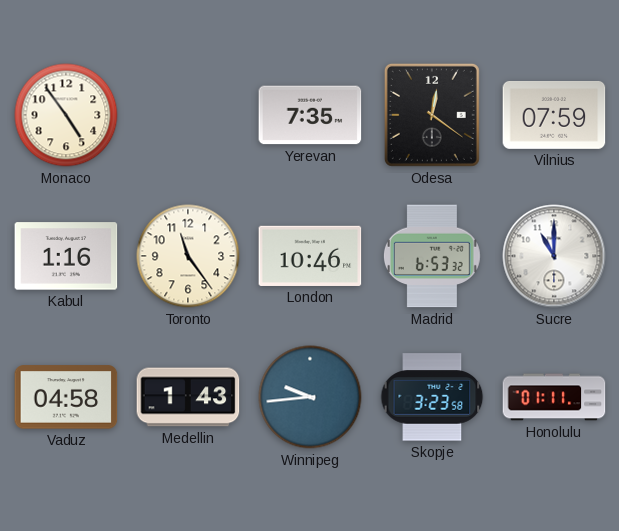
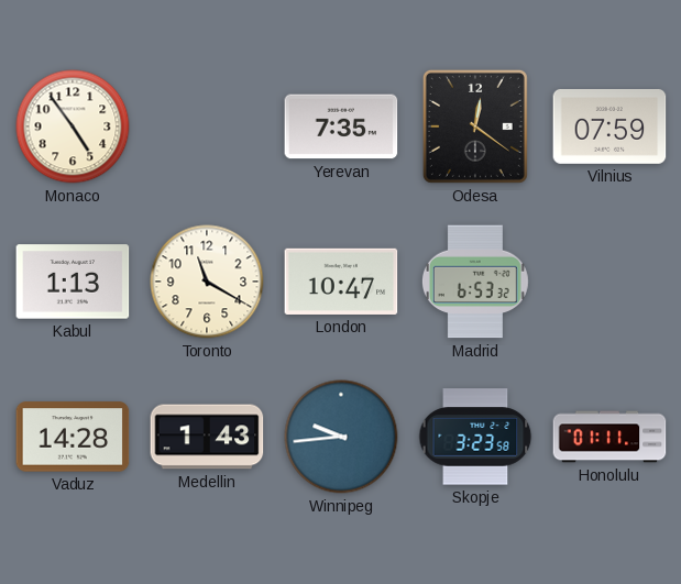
Kabul: 1:16 -> 1:13
Toronto: 11:24 -> 11:20
London: 10:46 -> 10:47
Sucre: 11:00 -> none
Vaduz: 04:58 -> 14:28
